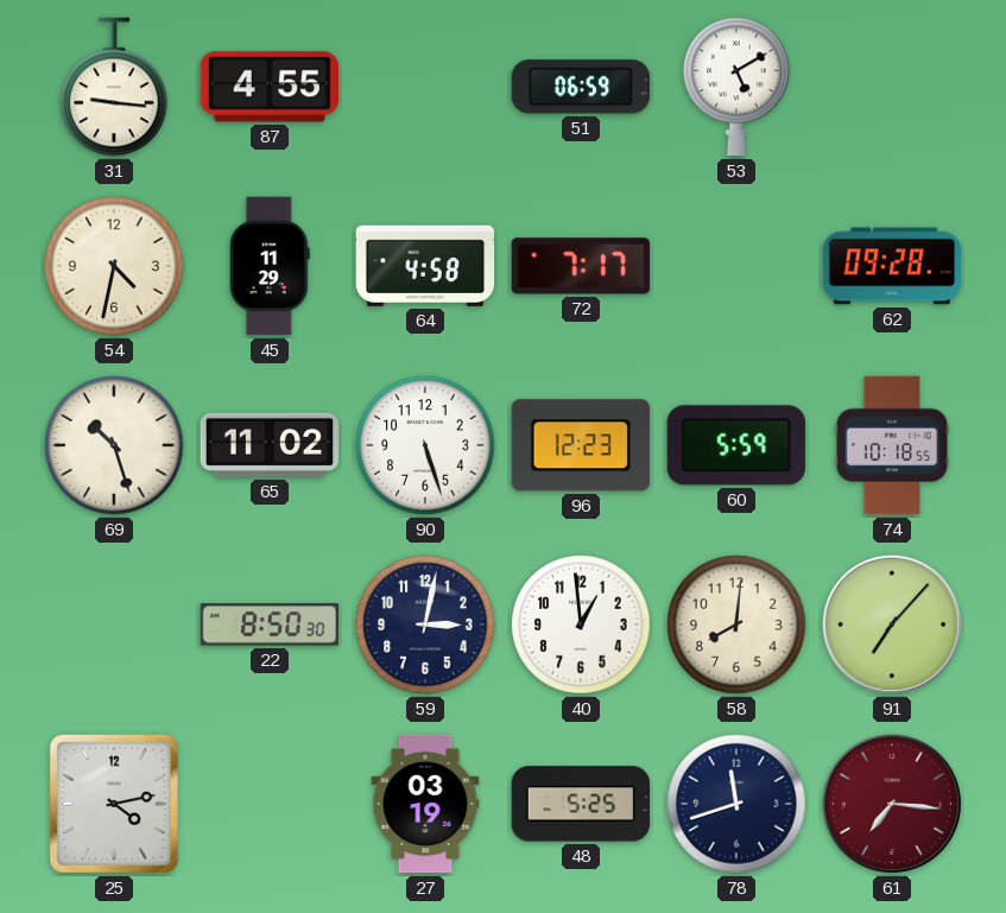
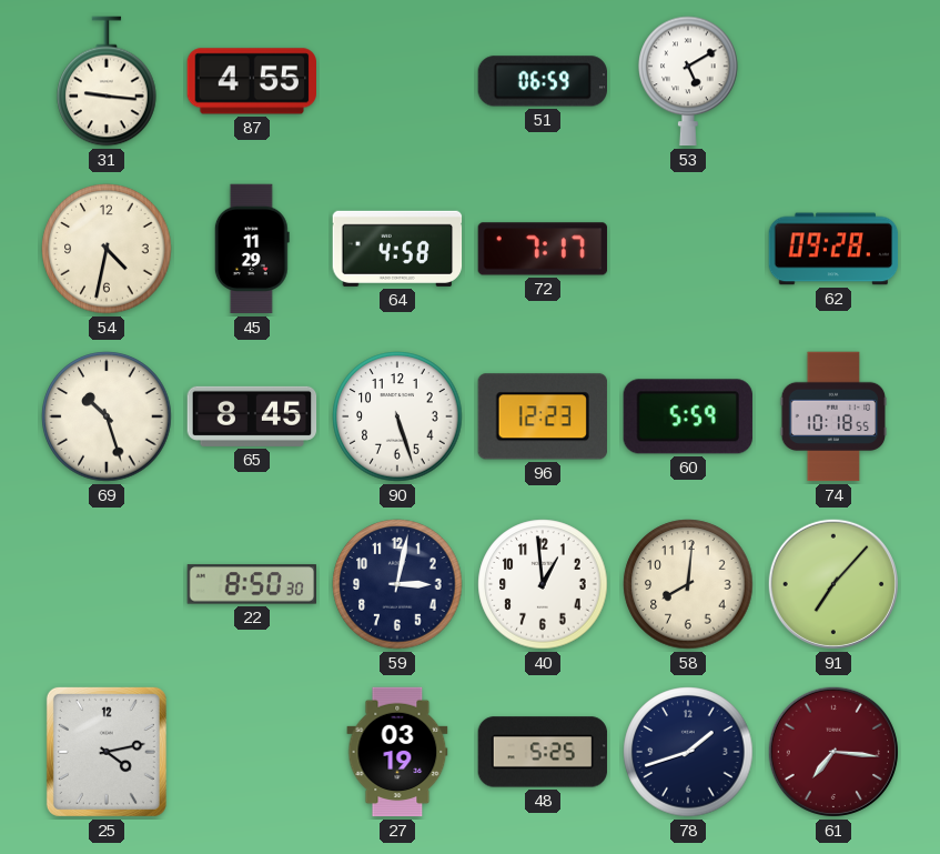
65: 11:02 -> 8:45
78: 11:42 -> 1:42
